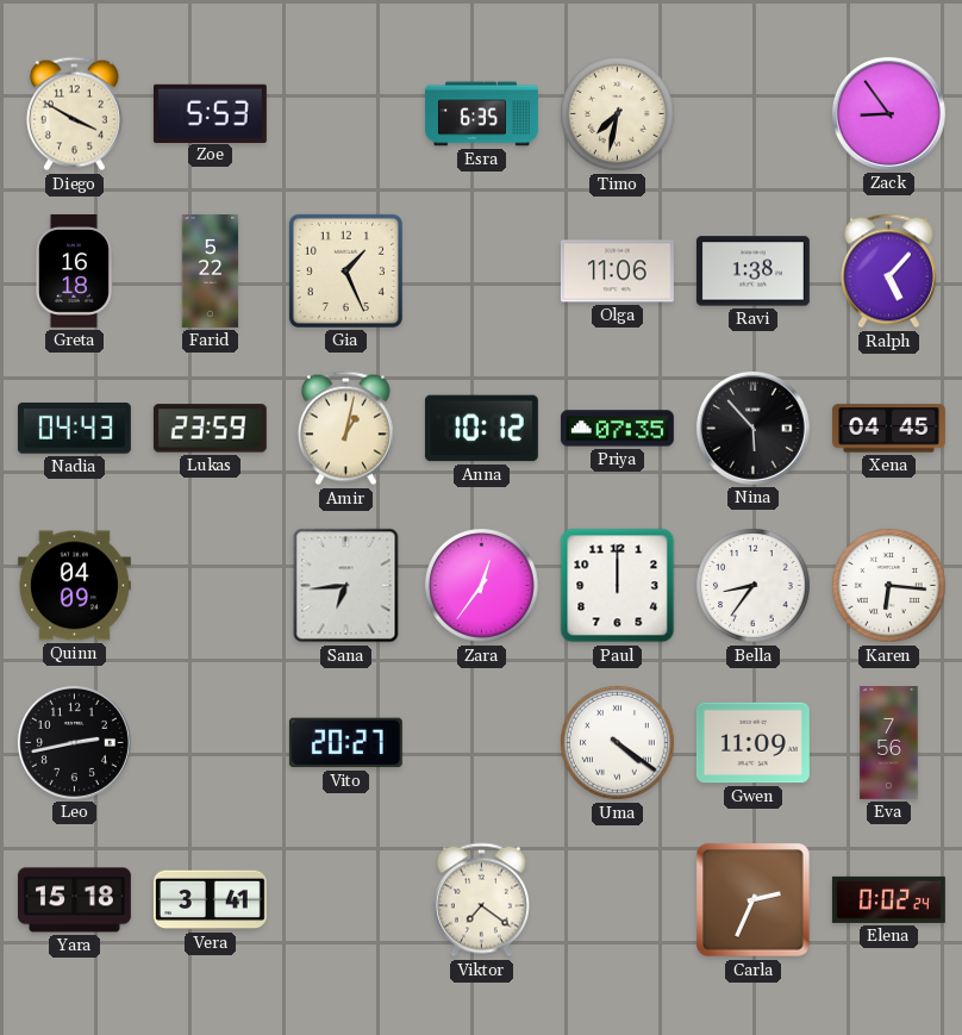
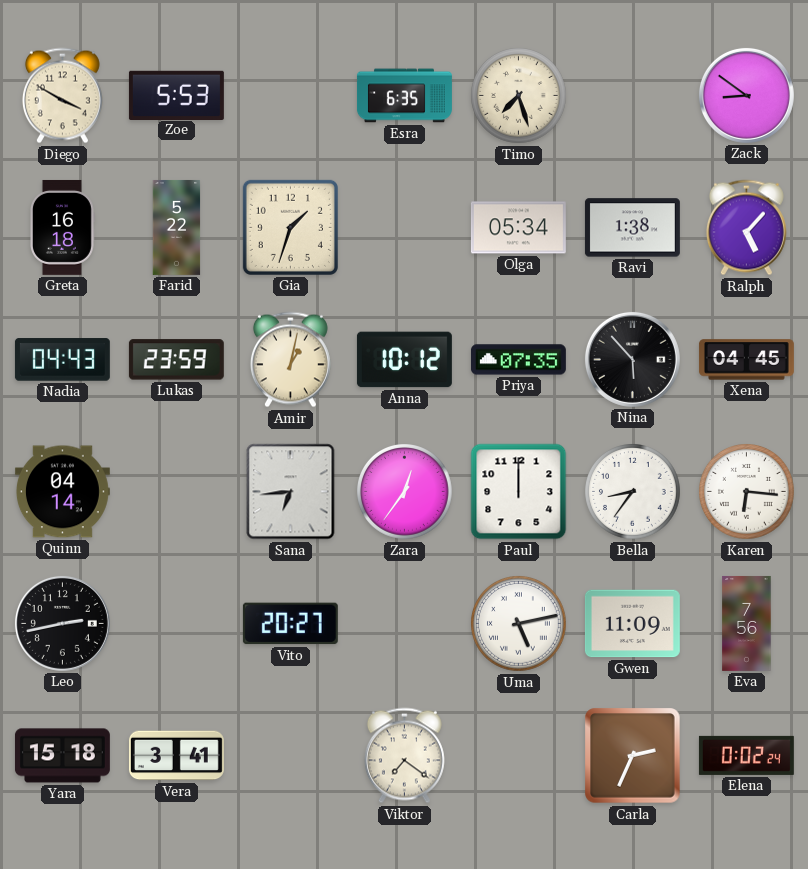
Timo: 7:32 -> 7:27
Zack: 8:54 -> 8:51
Gia: 1:26 -> 1:33
Olga: 11:06 -> 05:34
Quinn: 04:09 -> 04:14
Uma: 4:21 -> 5:13
